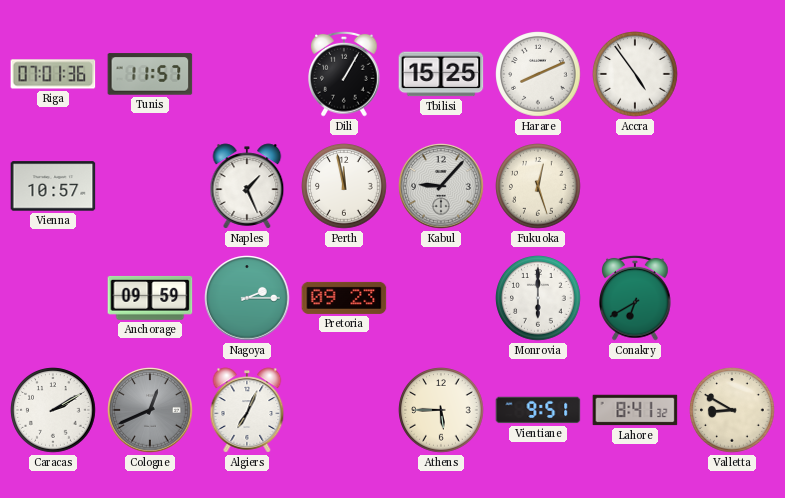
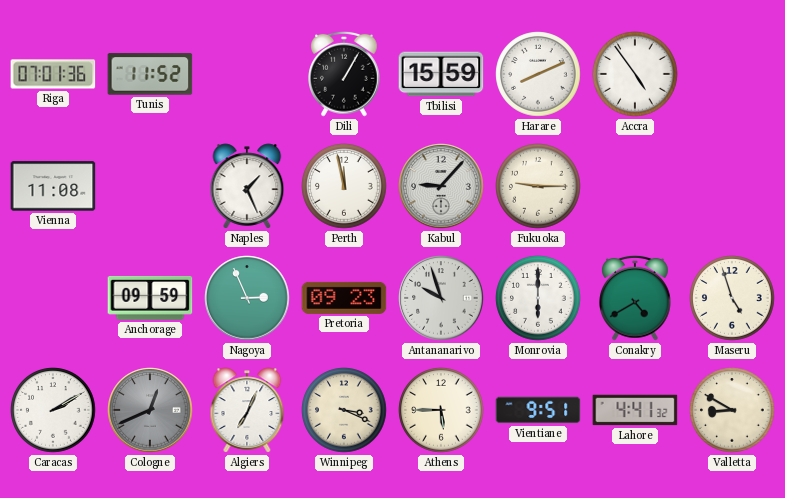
Tunis: 11:57 -> 11:52
Tbilisi: 15:25 -> 15:59
Vienna: 10:57 -> 11:08
Fukuoka: 12:27 -> 9:15
Nagoya: 2:15 -> 2:56
Antananarivo: none -> 9:57
Conakry: 6:40 -> 4:40
Maseru: none -> 4:57
Winnipeg: none -> 3:19
Lahore: 8:41 -> 4:41
